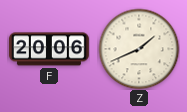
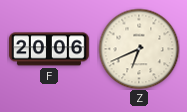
Z: 1:41 -> 6:41
